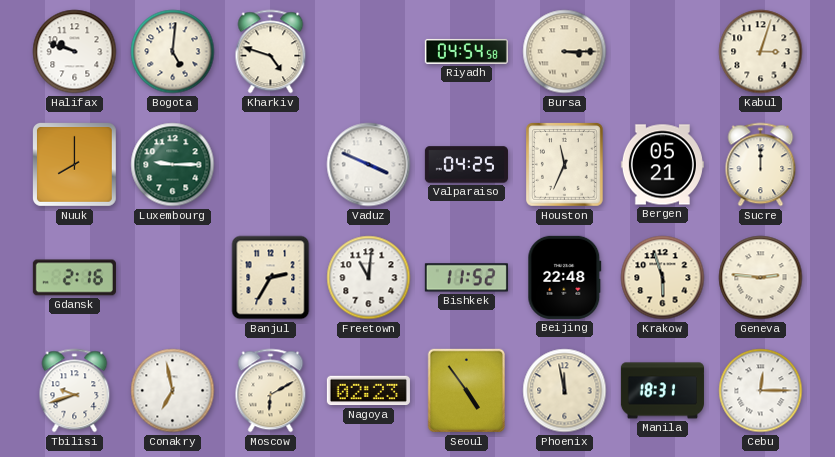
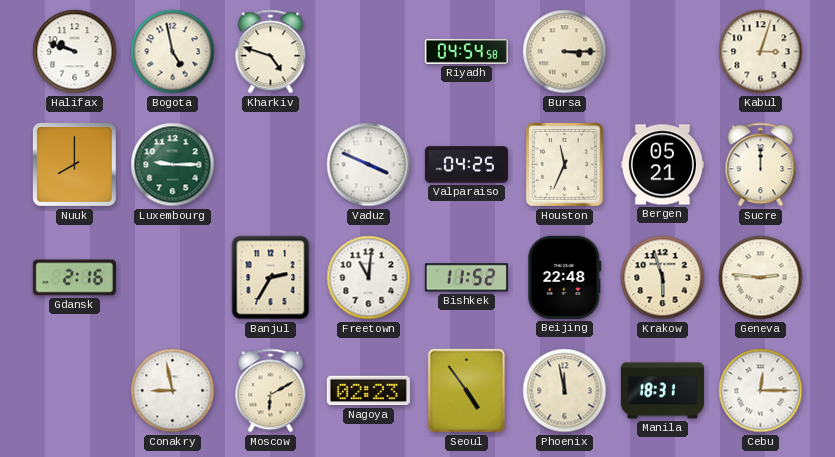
Bogota: 5:01 -> 4:58
Tbilisi: 9:42 -> none
Conakry: 6:58 -> 8:58
